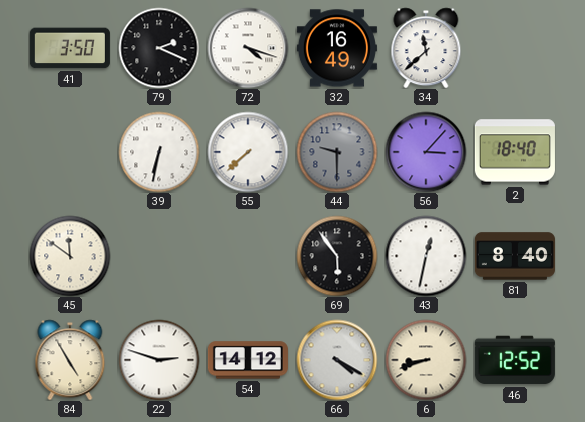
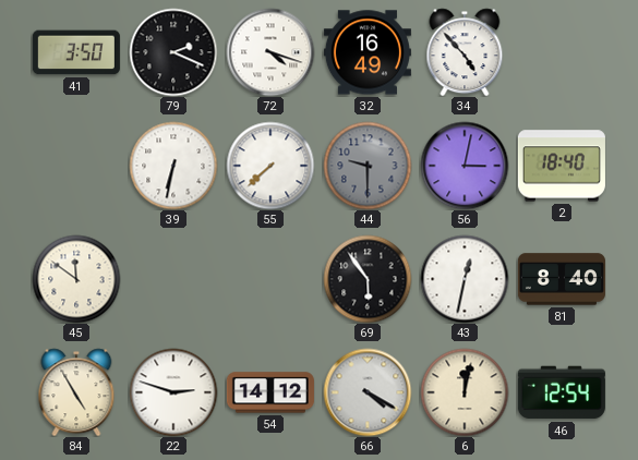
34: 11:38 -> 4:53
56: 3:07 -> 3:02
6: 8:42 -> 12:02
46: 12:52 -> 12:54
